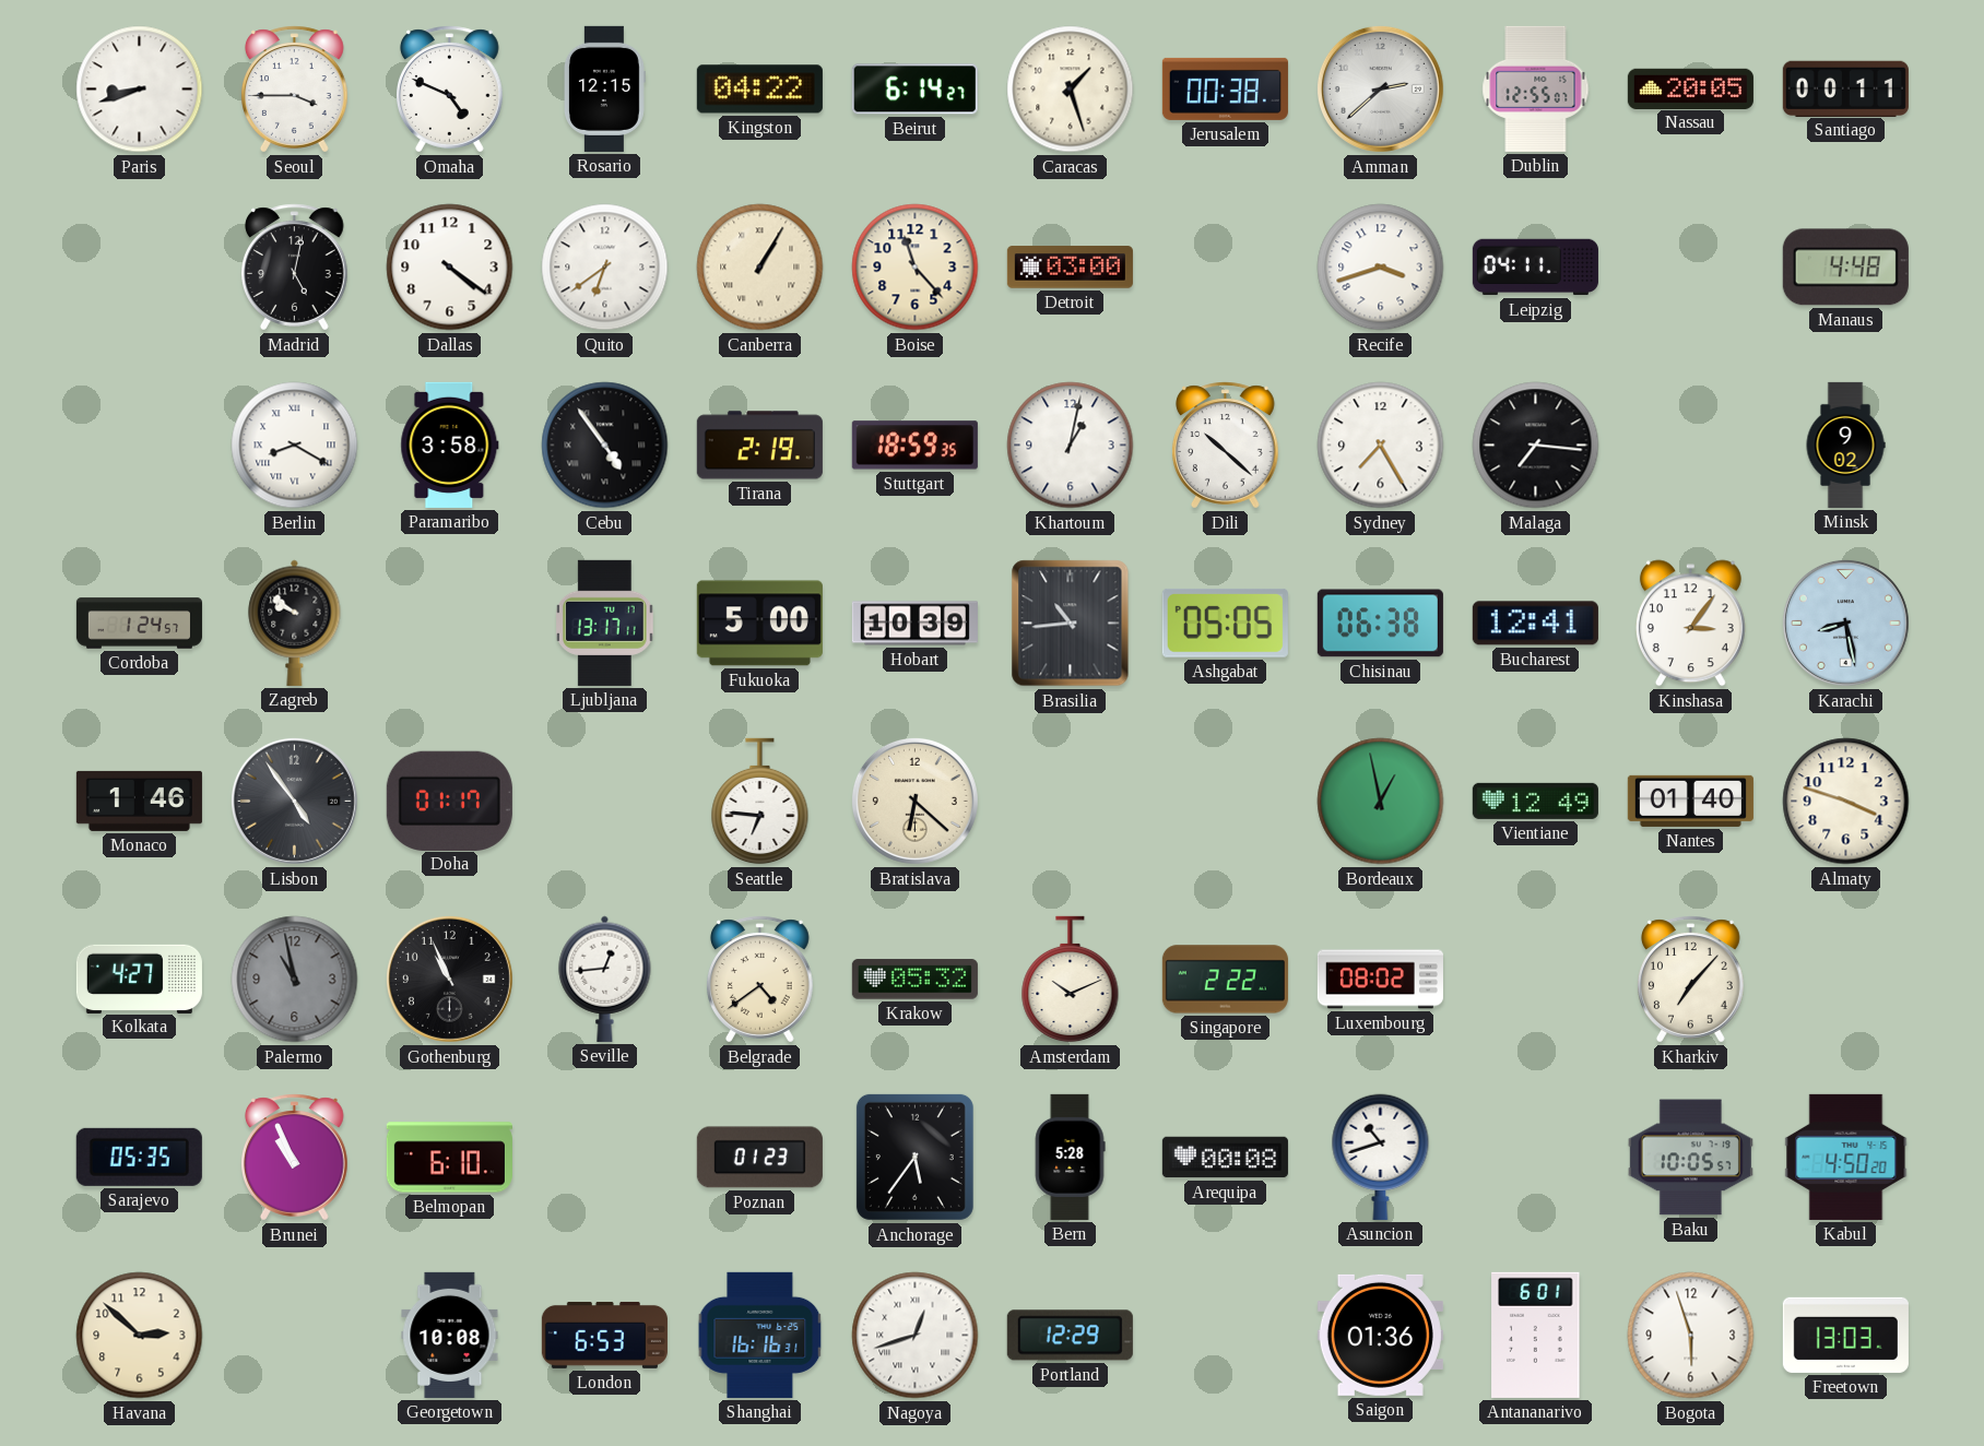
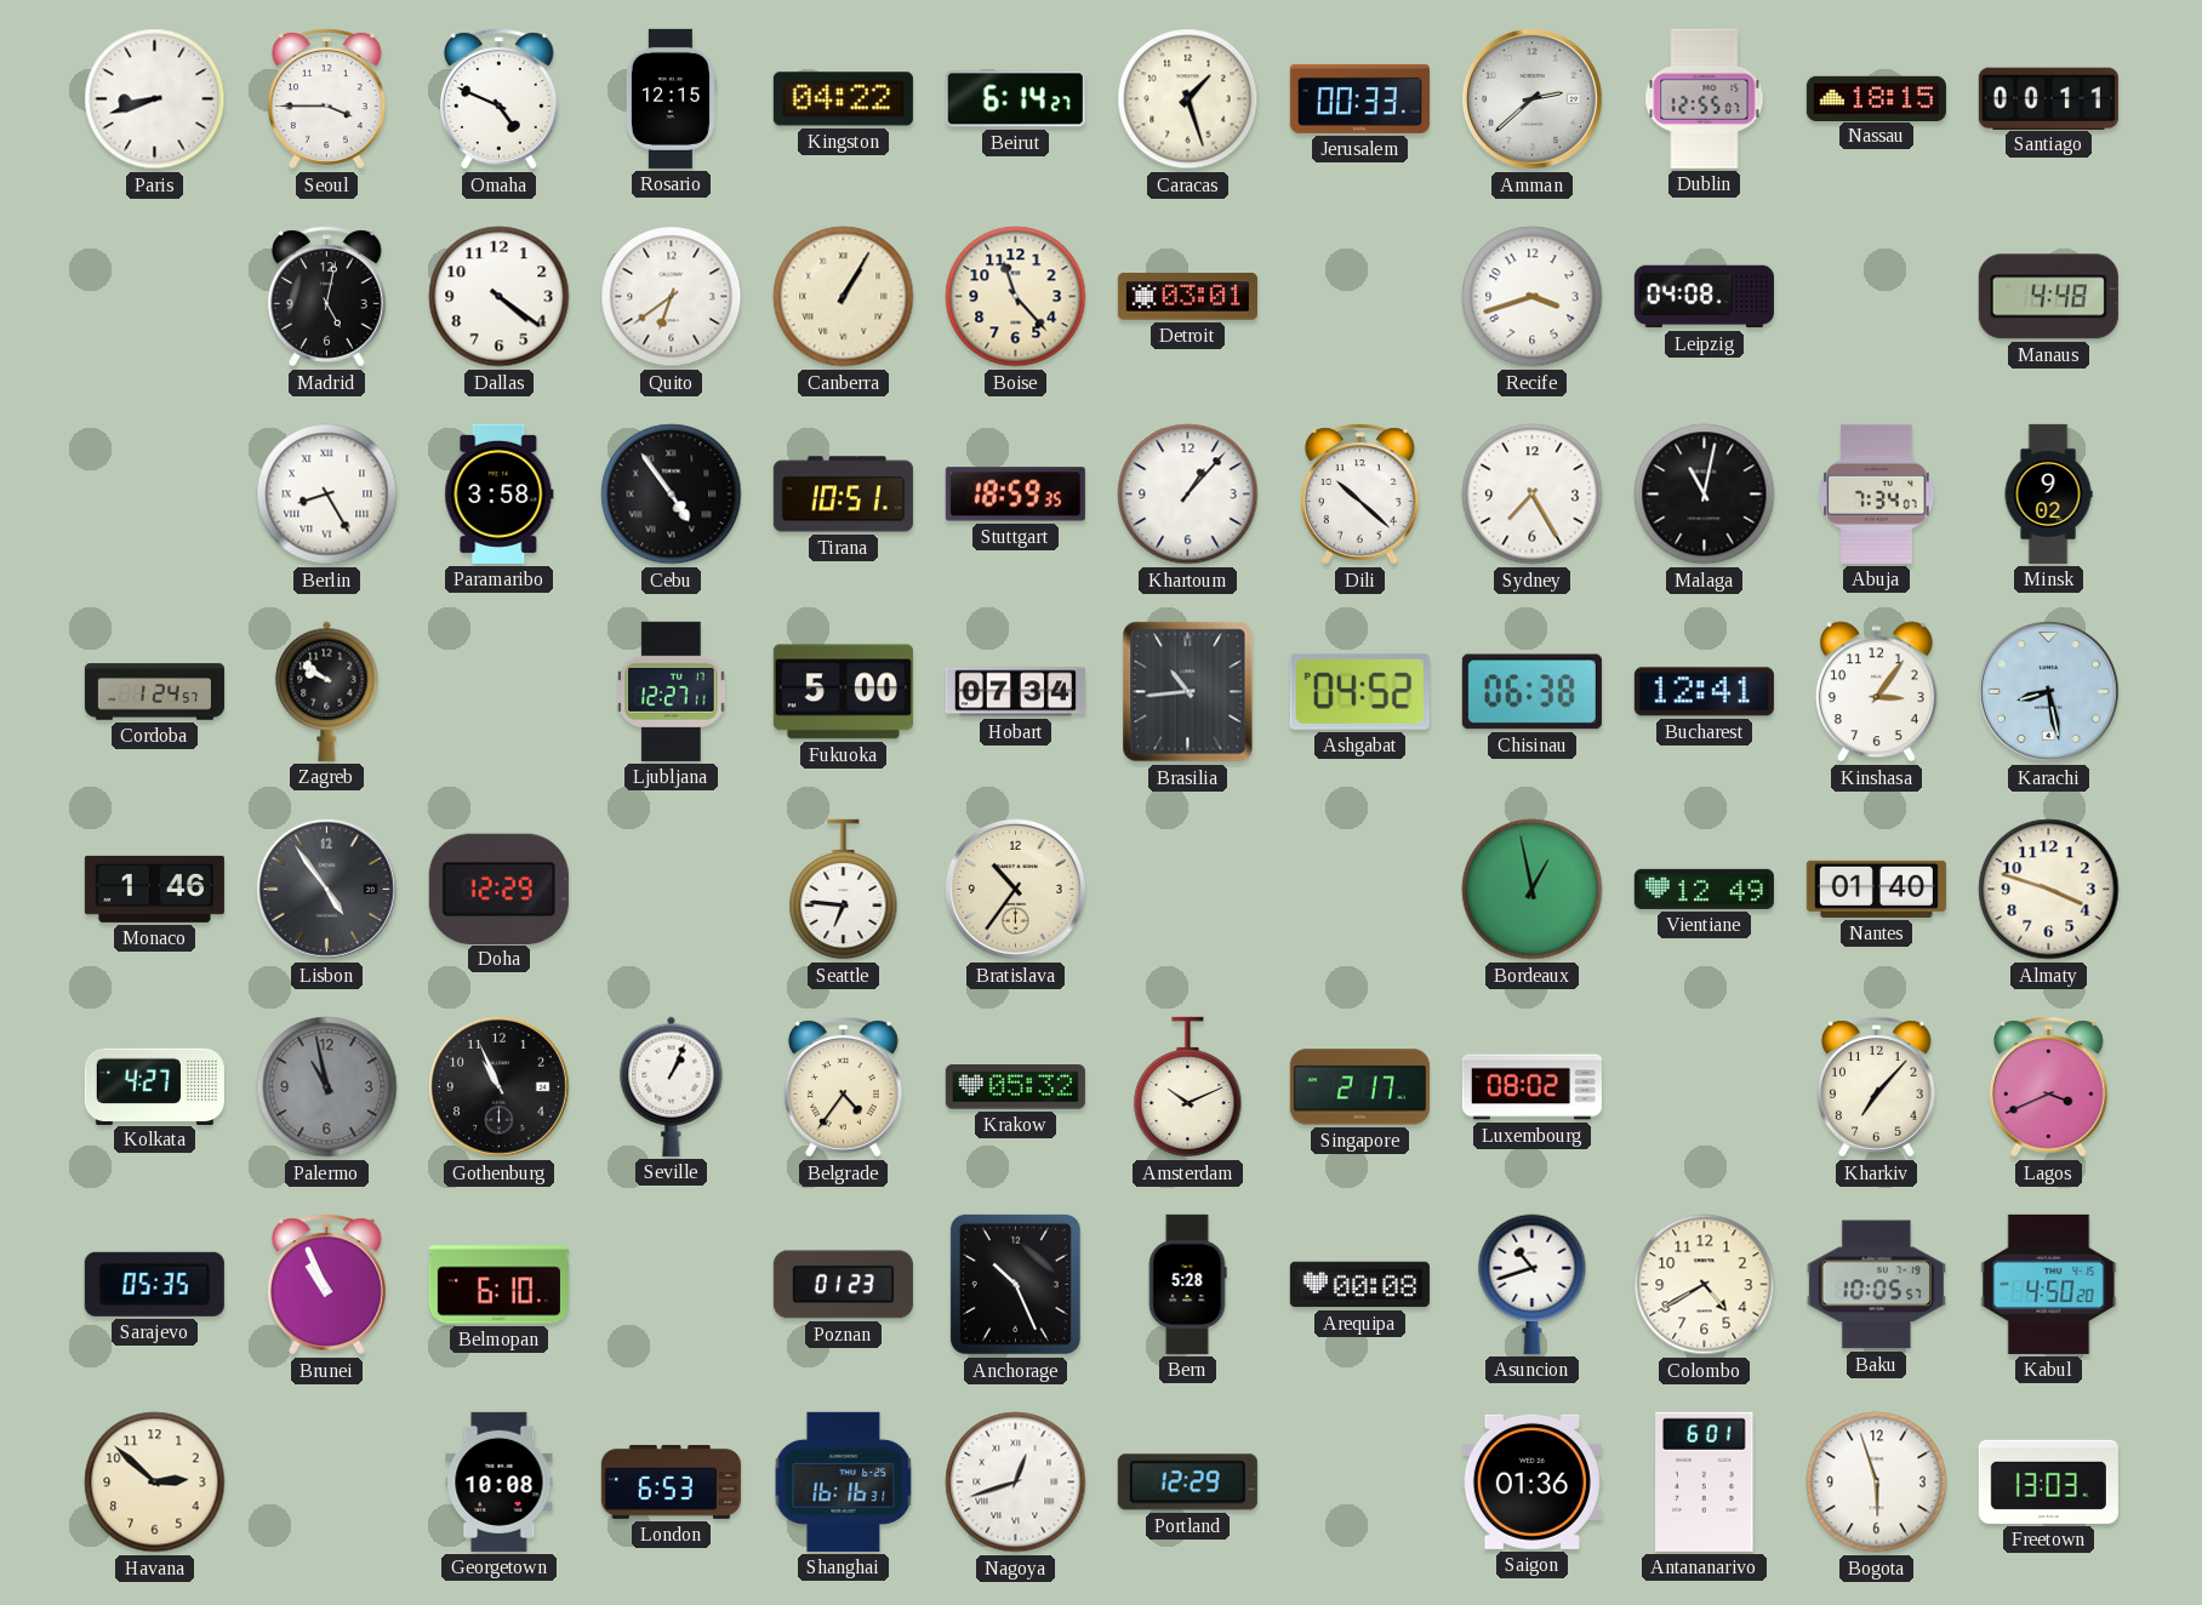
Jerusalem: 00:38 -> 00:33
Nassau: 20:05 -> 18:15
Detroit: 03:00 -> 03:01
Leipzig: 04:11 -> 04:08
Berlin: 8:20 -> 8:25
Tirana: 2:19 -> 10:51
Khartoum: 1:02 -> 1:07
Malaga: 7:16 -> 11:02
Abuja: none -> 7:34
Ljubljana: 13:17 -> 12:27
Hobart: 10:39 -> 07:34
Ashgabat: 05:05 -> 04:52
Doha: 01:17 -> 12:29
Bratislava: 6:22 -> 10:36
Seville: 12:44 -> 1:04
Belgrade: 4:39 -> 4:36
Singapore: 2:22 -> 2:17
Lagos: none -> 3:41
Anchorage: 5:36 -> 10:26
Colombo: none -> 4:40
